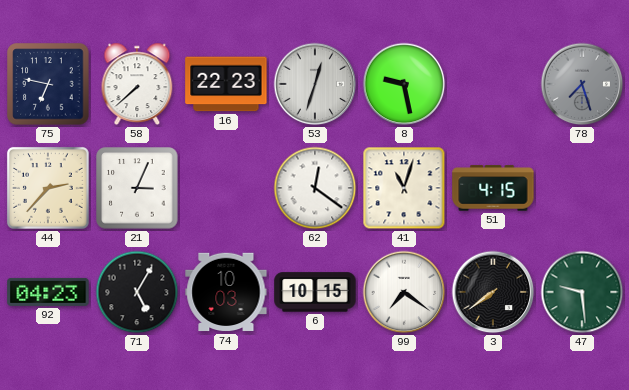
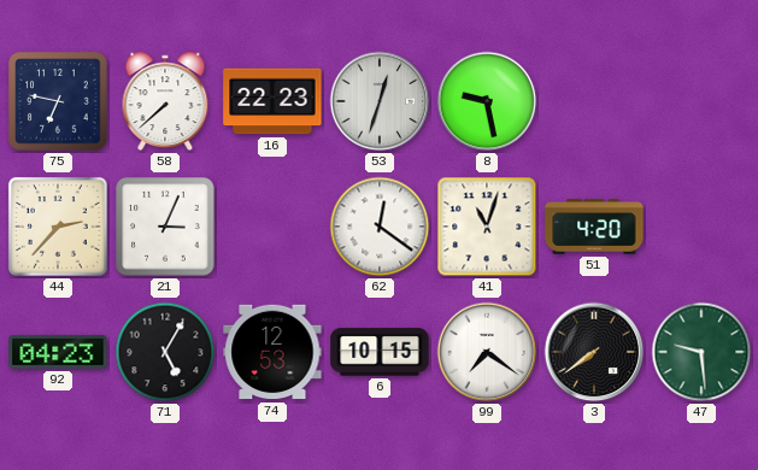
78: 7:27 -> none
51: 4:15 -> 4:20
74: 10:03 -> 12:53
